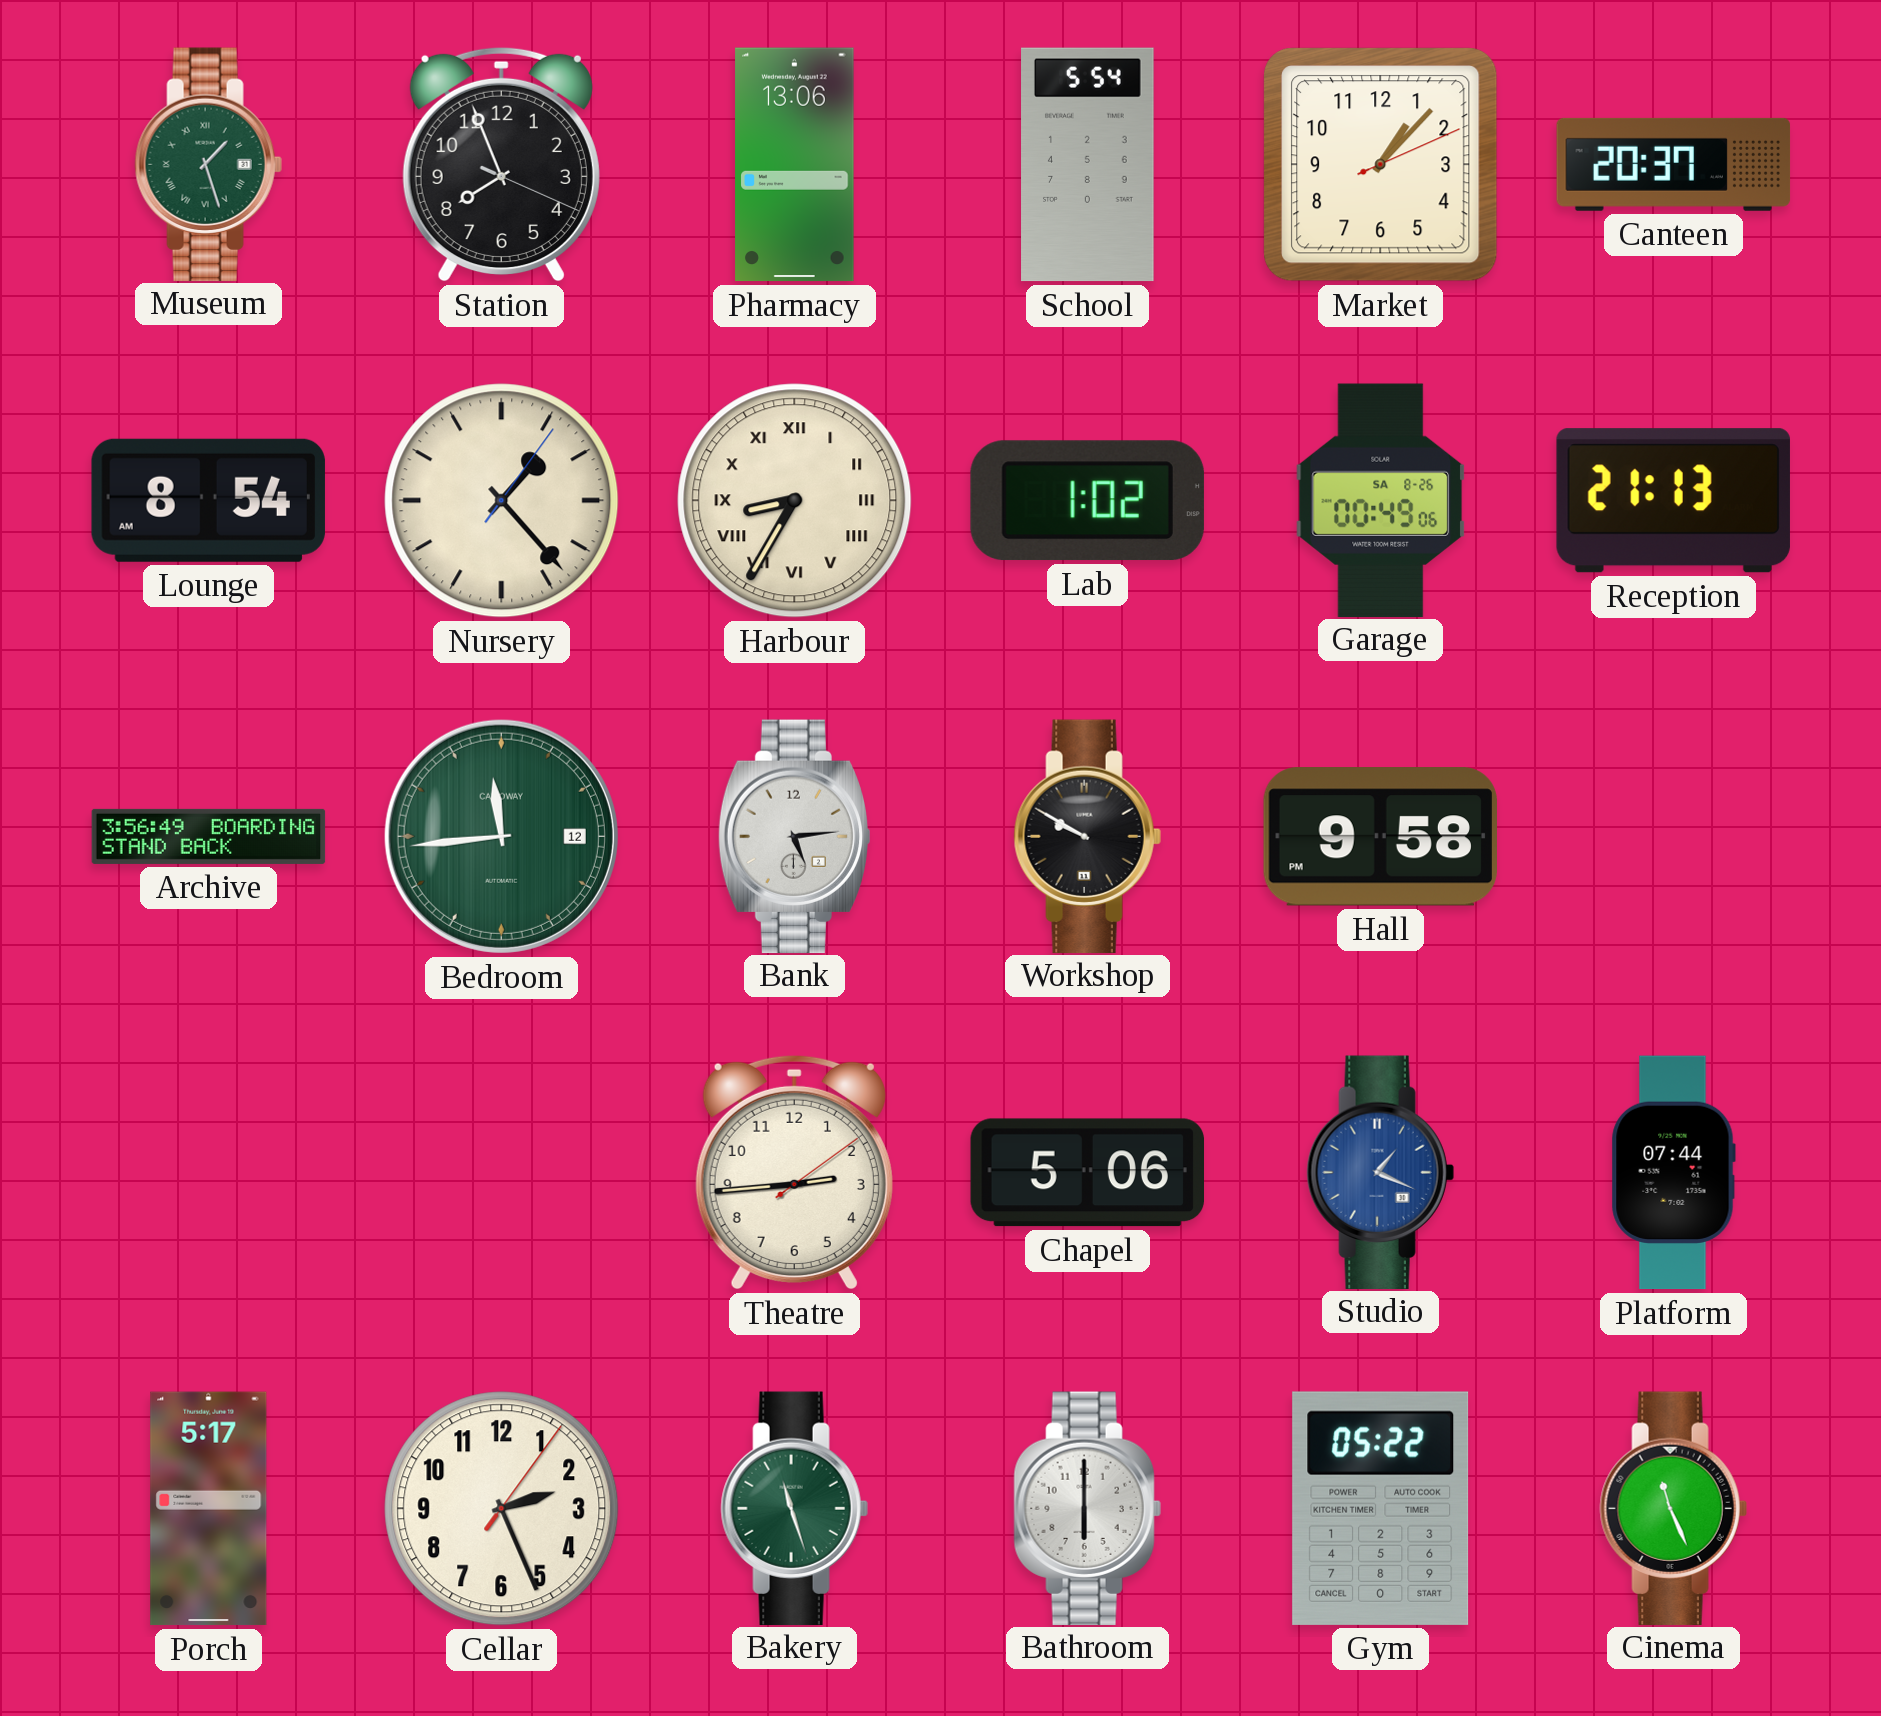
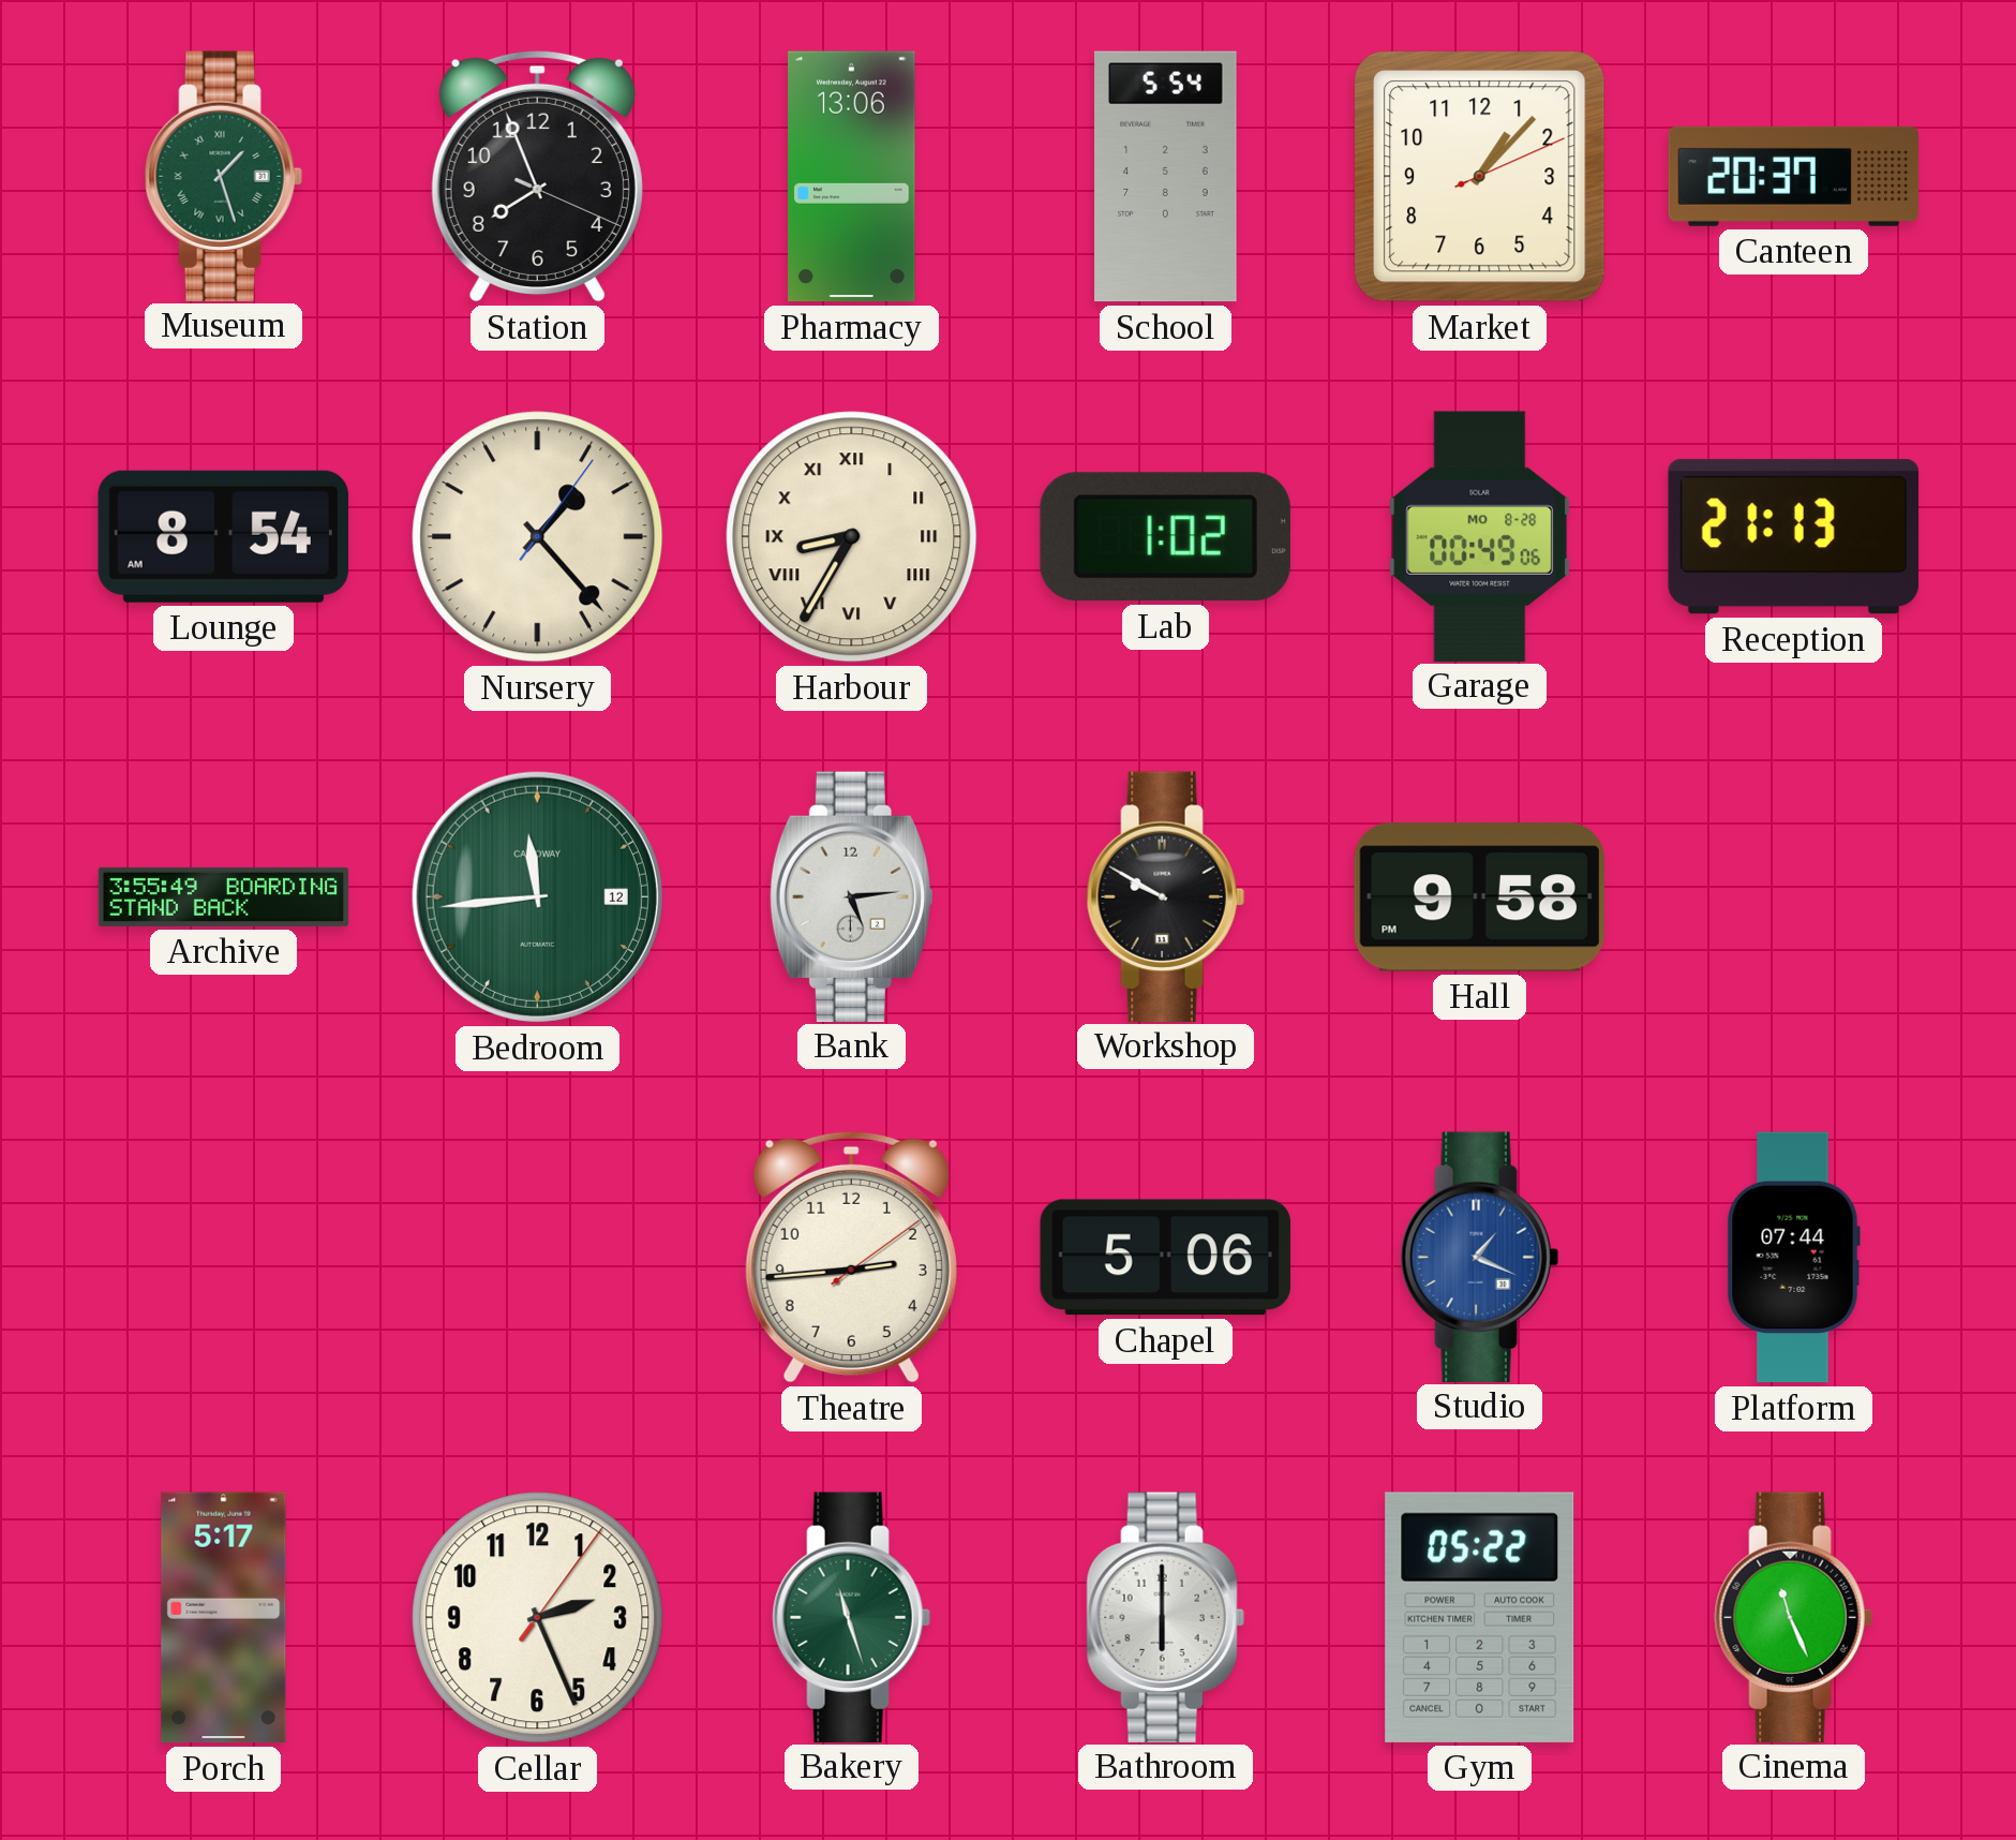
Garage date: SA 8-26 -> MO 8-28
Archive: 3:56 -> 3:55
